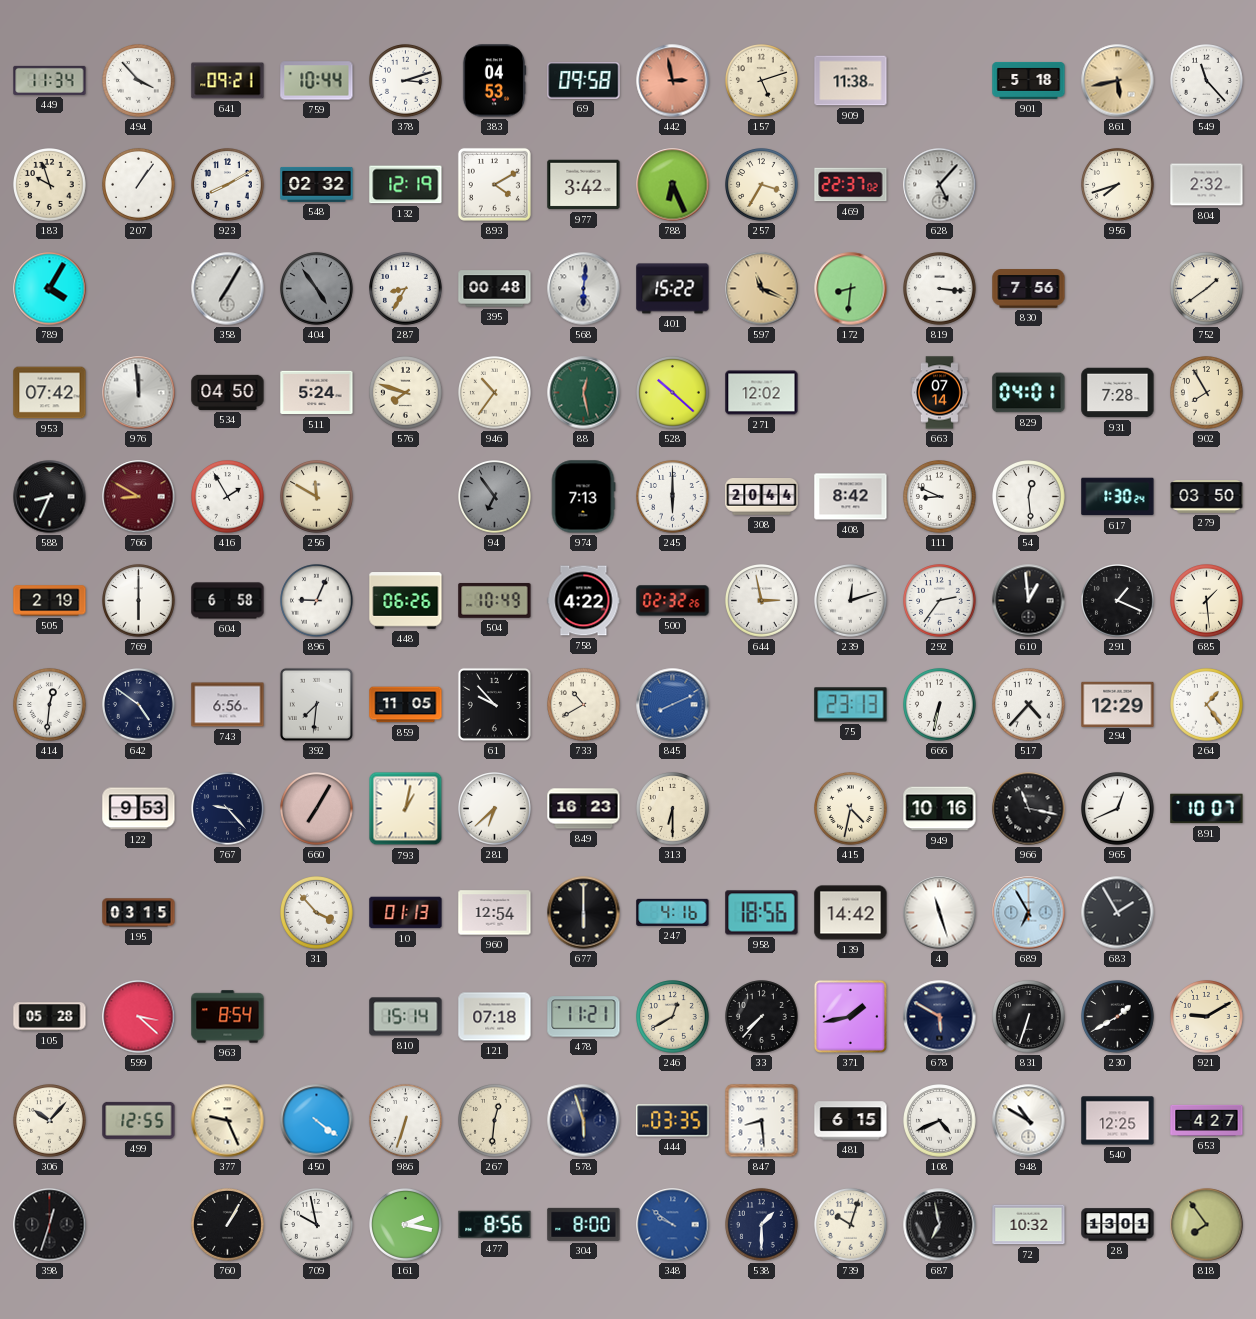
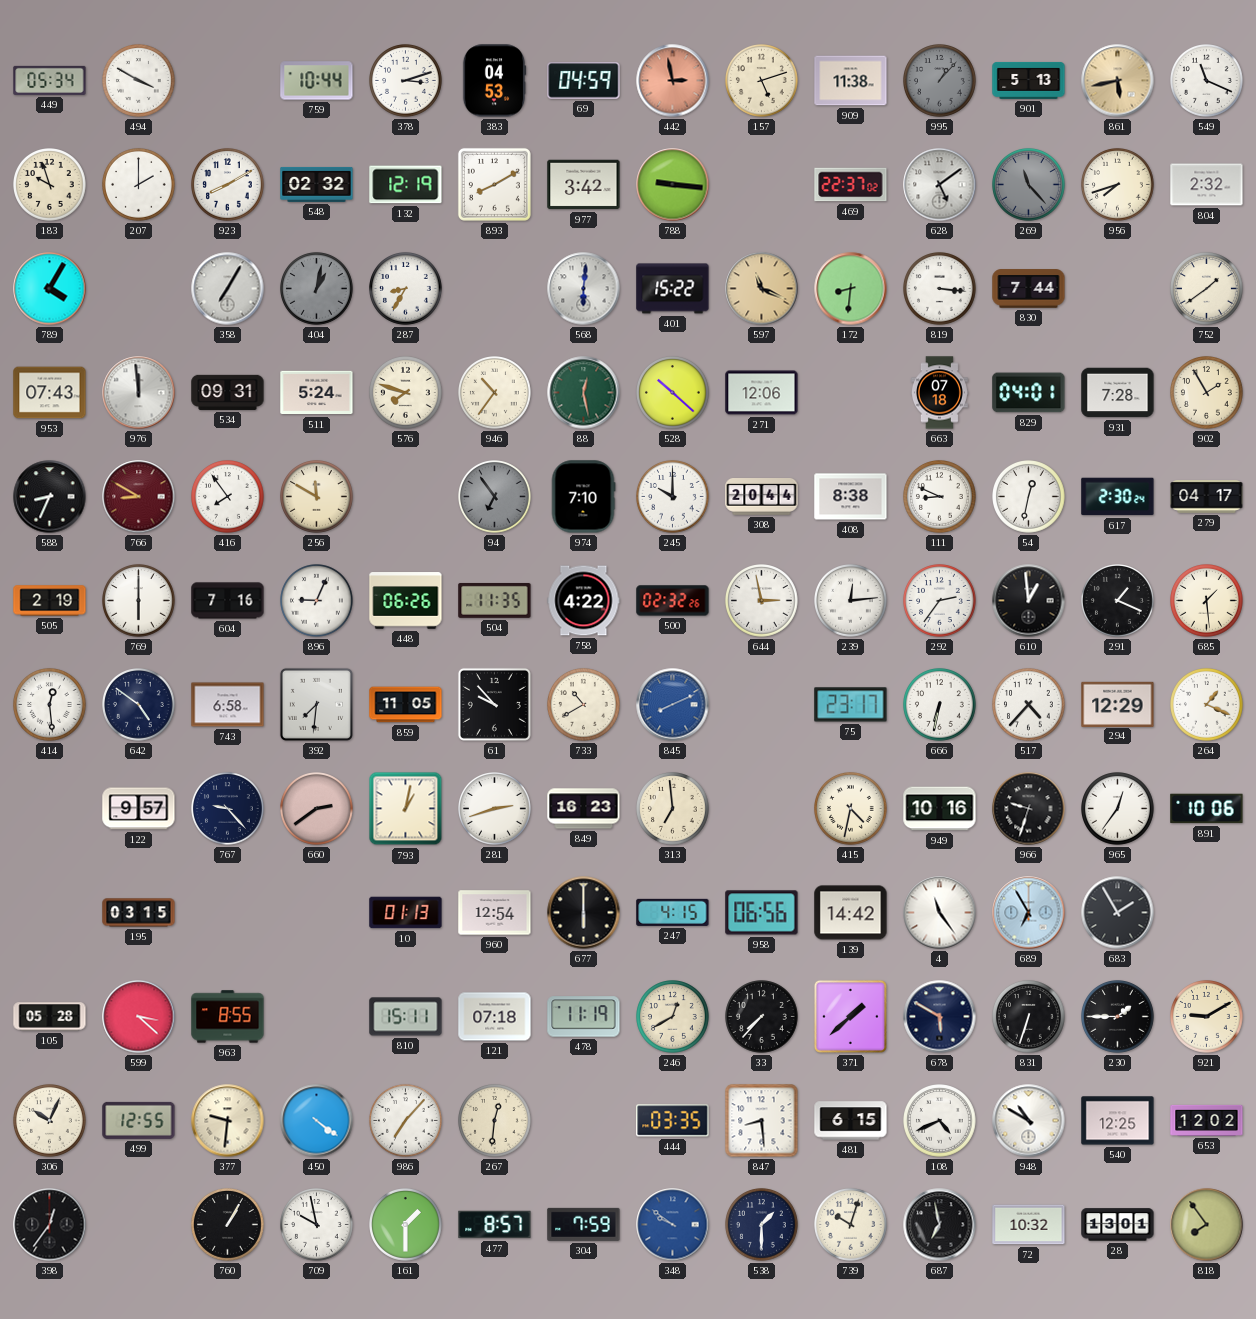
449: 11:34 -> 05:34
494: 3:53 -> 3:50
641: 09:21 -> none
69: 09:58 -> 04:59
995: none -> 1:07
901: 5:18 -> 5:13
549: 11:23 -> 11:19
207: 1:06 -> 2:00
893: 4:10 -> 8:10
788: 6:26 -> 9:16
257: 3:35 -> none
628: 5:07 -> 5:09
269: none -> 11:23
404: 4:54 -> 1:02
395: 00:48 -> none
830: 7:56 -> 7:44
953: 07:42 -> 07:43
534: 04:50 -> 09:31
271: 12:02 -> 12:06
663: 07:14 -> 07:18
902: 7:55 -> 1:55
416: 1:55 -> 7:54
974: 7:13 -> 7:10
245: 6:00 -> 10:00
408: 8:42 -> 8:38
54: 12:29 -> 12:32
617: 1:30 -> 2:30
279: 03:50 -> 04:17
604: 6:58 -> 7:16
504: 10:49 -> 11:35
239: 12:12 -> 12:14
414: 12:31 -> 12:29
743: 6:56 -> 6:58
75: 23:13 -> 23:17
264: 1:24 -> 1:19
122: 9:53 -> 9:57
660: 7:05 -> 2:39
281: 6:38 -> 2:42
313: 6:30 -> 6:59
966: 11:17 -> 9:33
965: 12:41 -> 12:36
891: 10:07 -> 10:06
31: 3:53 -> none
247: 4:16 -> 4:15
958: 18:56 -> 06:56
4: 11:27 -> 11:24
963: 8:54 -> 8:55
810: 15:14 -> 15:11
478: 11:21 -> 11:19
371: 1:43 -> 1:38
230: 1:40 -> 1:45
306: 10:07 -> 10:04
377: 9:26 -> 9:31
986: 6:33 -> 7:07
578: 5:57 -> none
653: 4:27 -> 12:02
398: 12:33 -> 12:36
161: 2:17 -> 1:30
477: 8:56 -> 8:57
304: 8:00 -> 7:59
